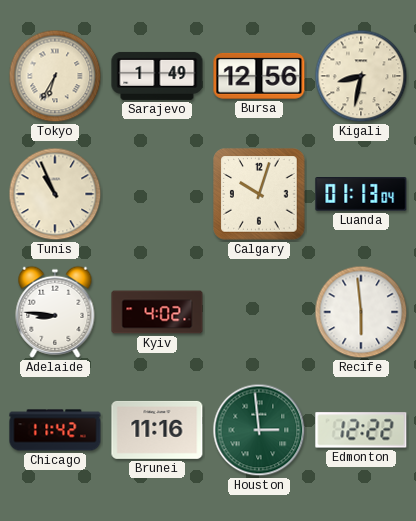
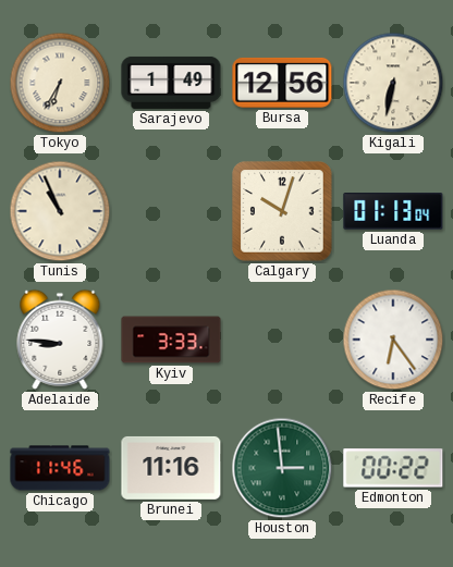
Kigali: 8:32 -> 6:32
Kyiv: 4:02 -> 3:33
Recife: 5:59 -> 6:24
Chicago: 11:42 -> 11:46
Edmonton: 12:22 -> 00:22
